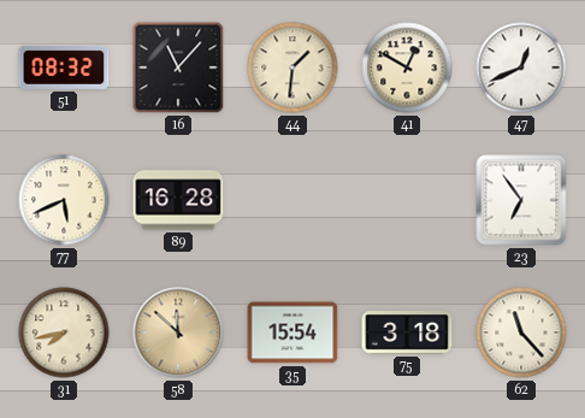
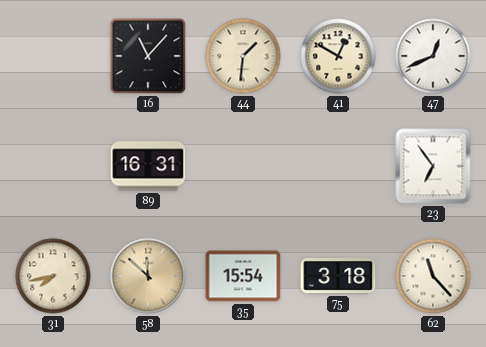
51: 08:32 -> none
77: 5:41 -> none
89: 16:28 -> 16:31
